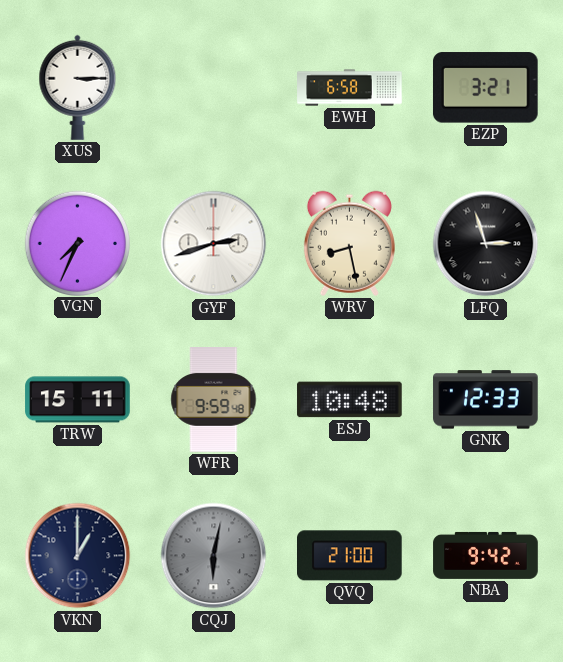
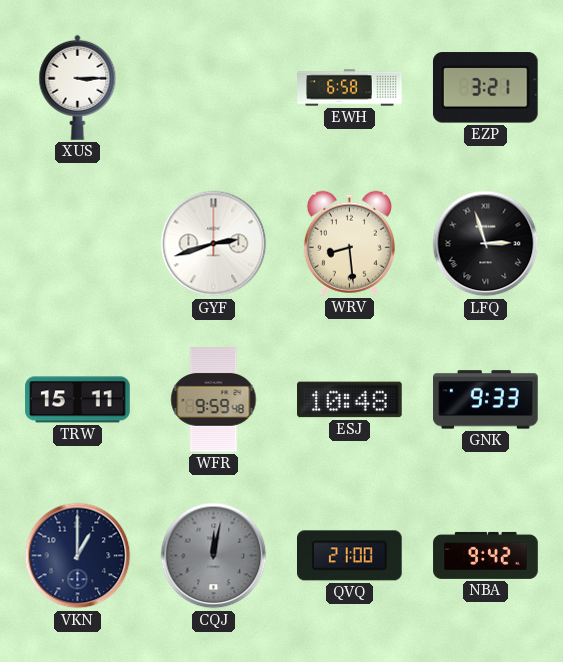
VGN: 7:34 -> none
WRV: 8:28 -> 8:29
GNK: 12:33 -> 9:33
CQJ: 6:02 -> 12:02
